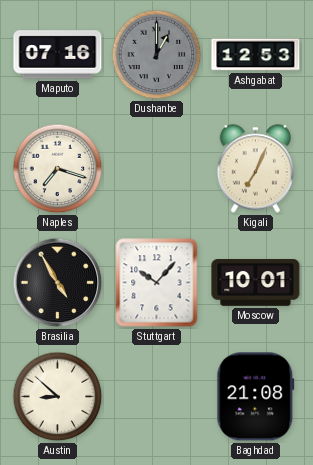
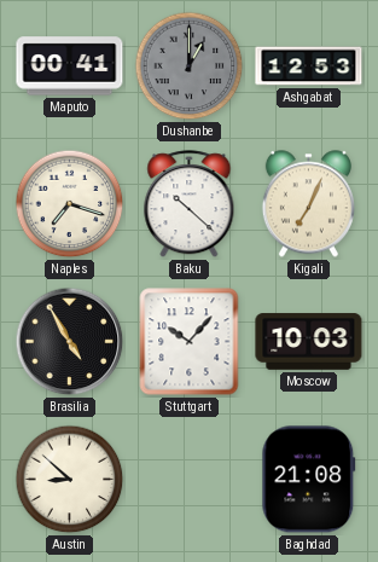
Maputo: 07:16 -> 00:41
Baku: none -> 10:22
Moscow: 10:01 -> 10:03
